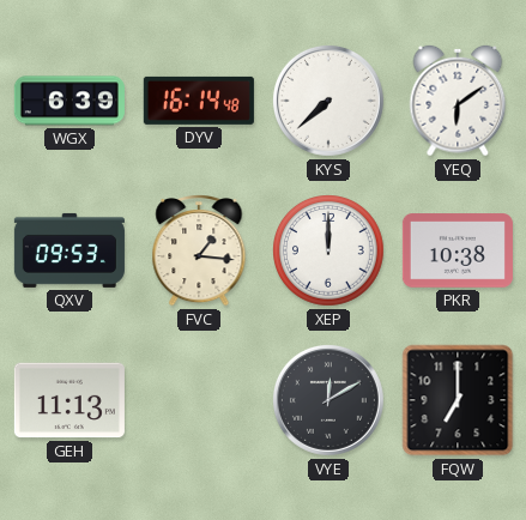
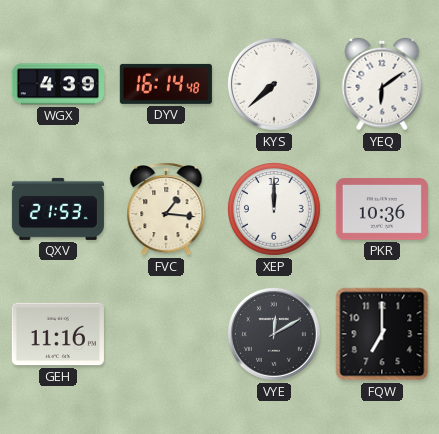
WGX: 6:39 -> 4:39
QXV: 09:53 -> 21:53
PKR: 10:38 -> 10:36
GEH: 11:13 -> 11:16
